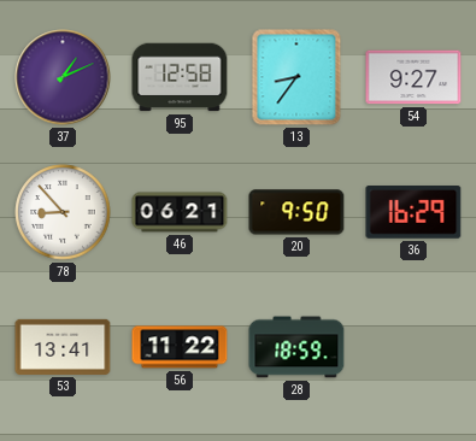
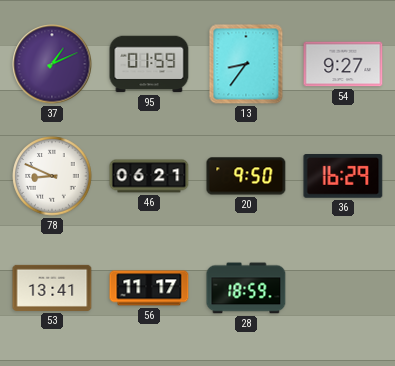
95: 12:58 -> 01:59
78: 8:53 -> 8:49
56: 11:22 -> 11:17
